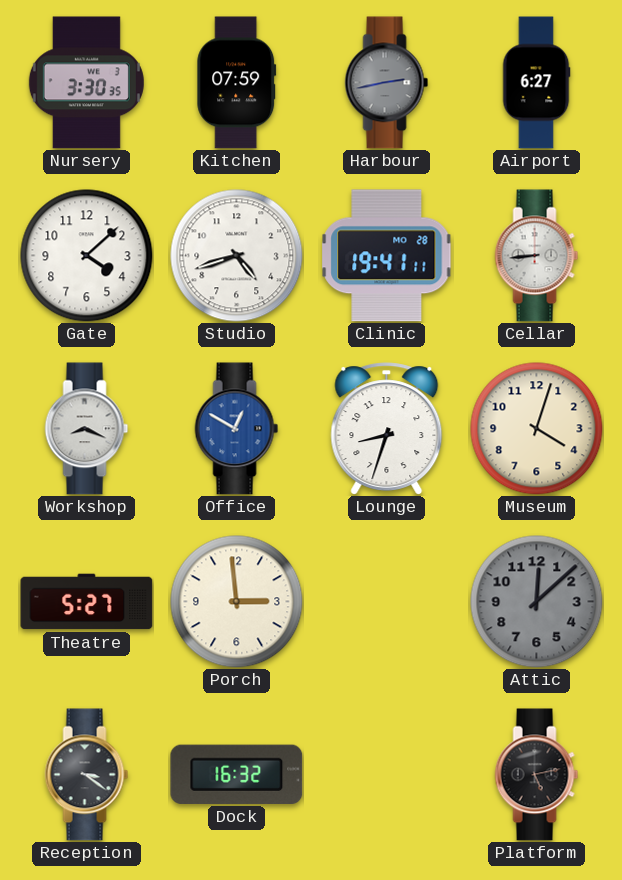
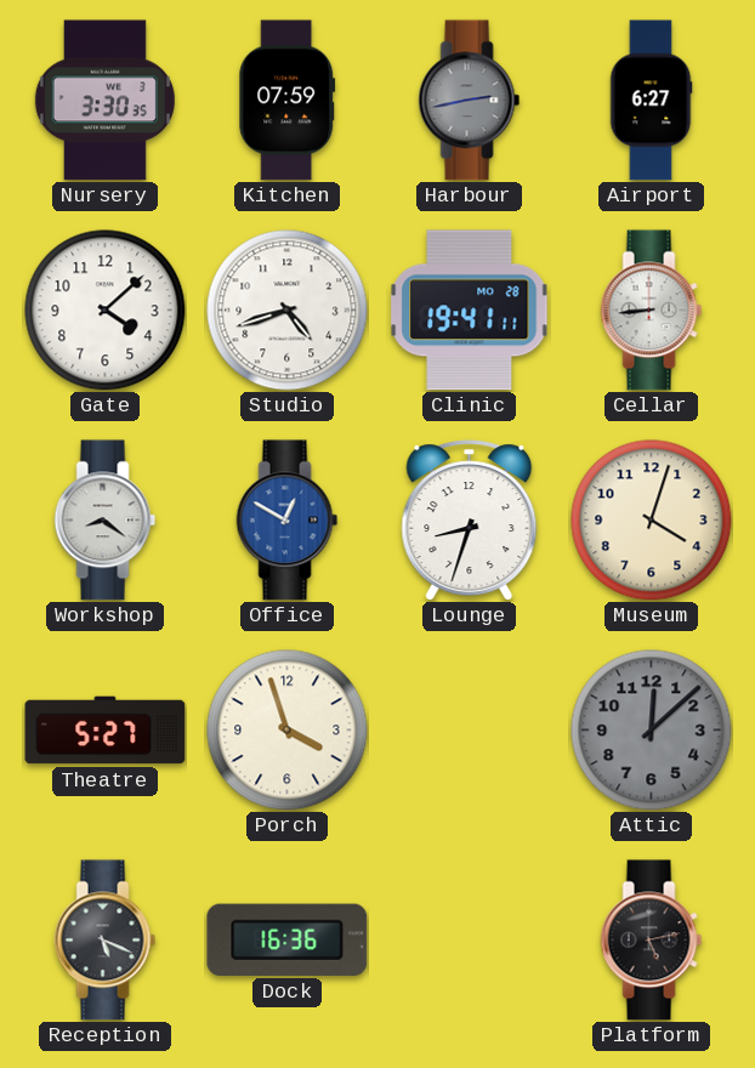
Workshop: 8:19 -> 8:21
Porch: 2:59 -> 3:57
Reception: 3:21 -> 5:19
Dock: 16:32 -> 16:36
